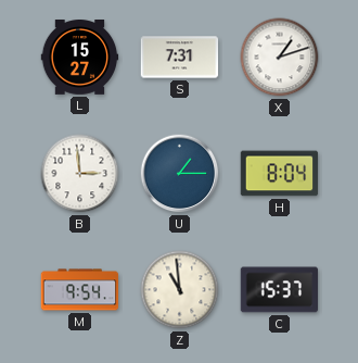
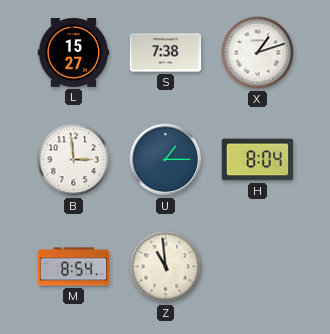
S: 7:31 -> 7:38
M: 9:54 -> 8:54
C: 15:37 -> none
